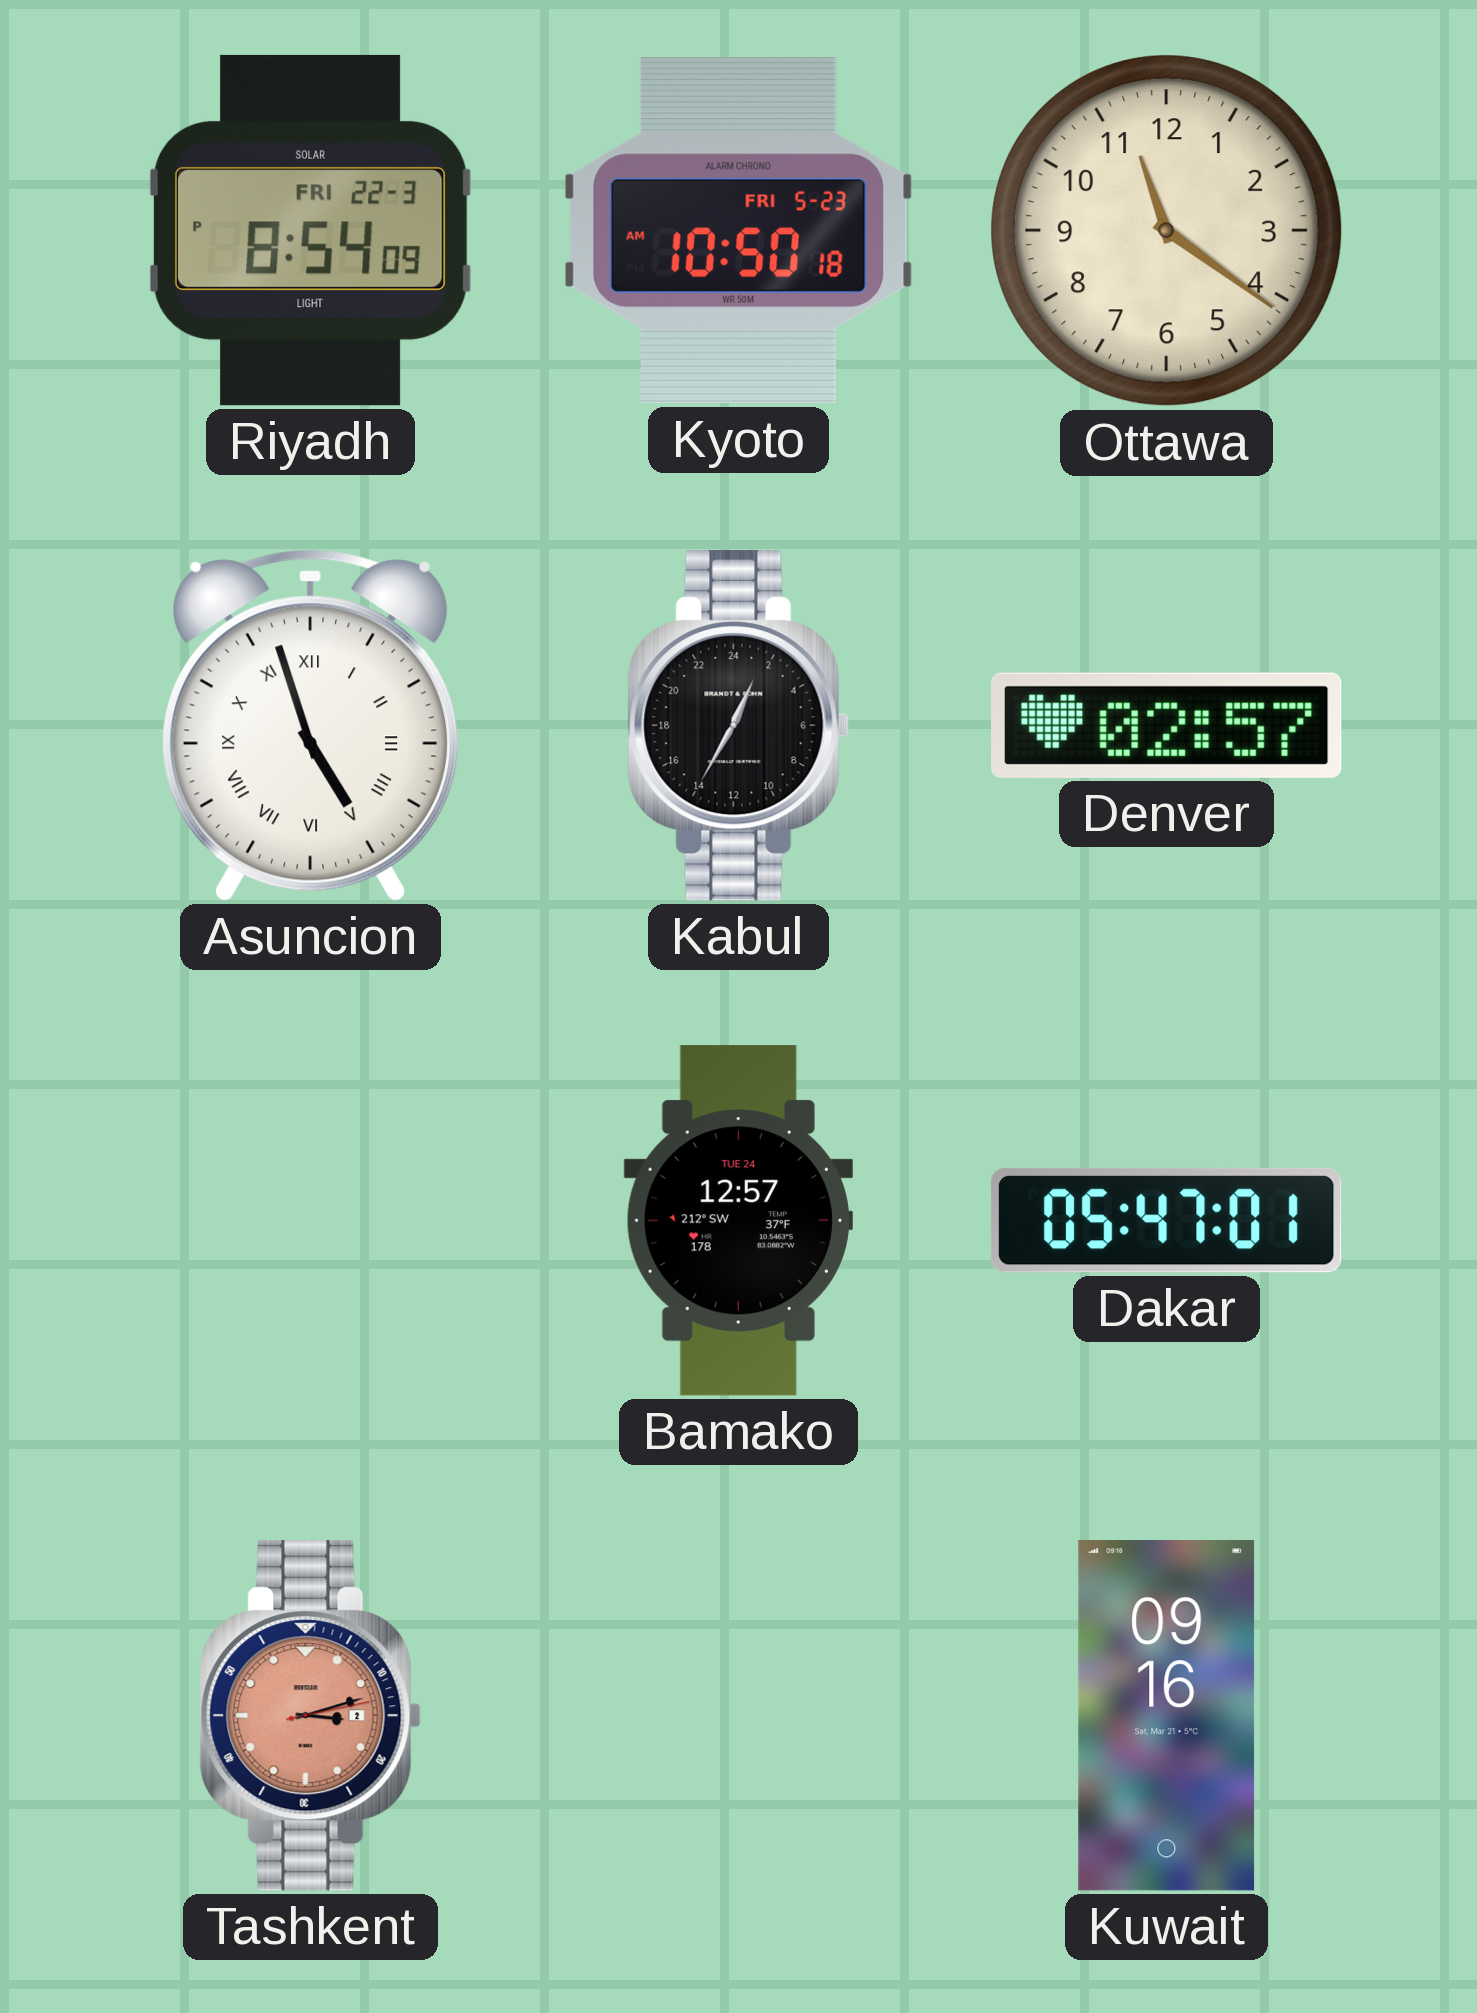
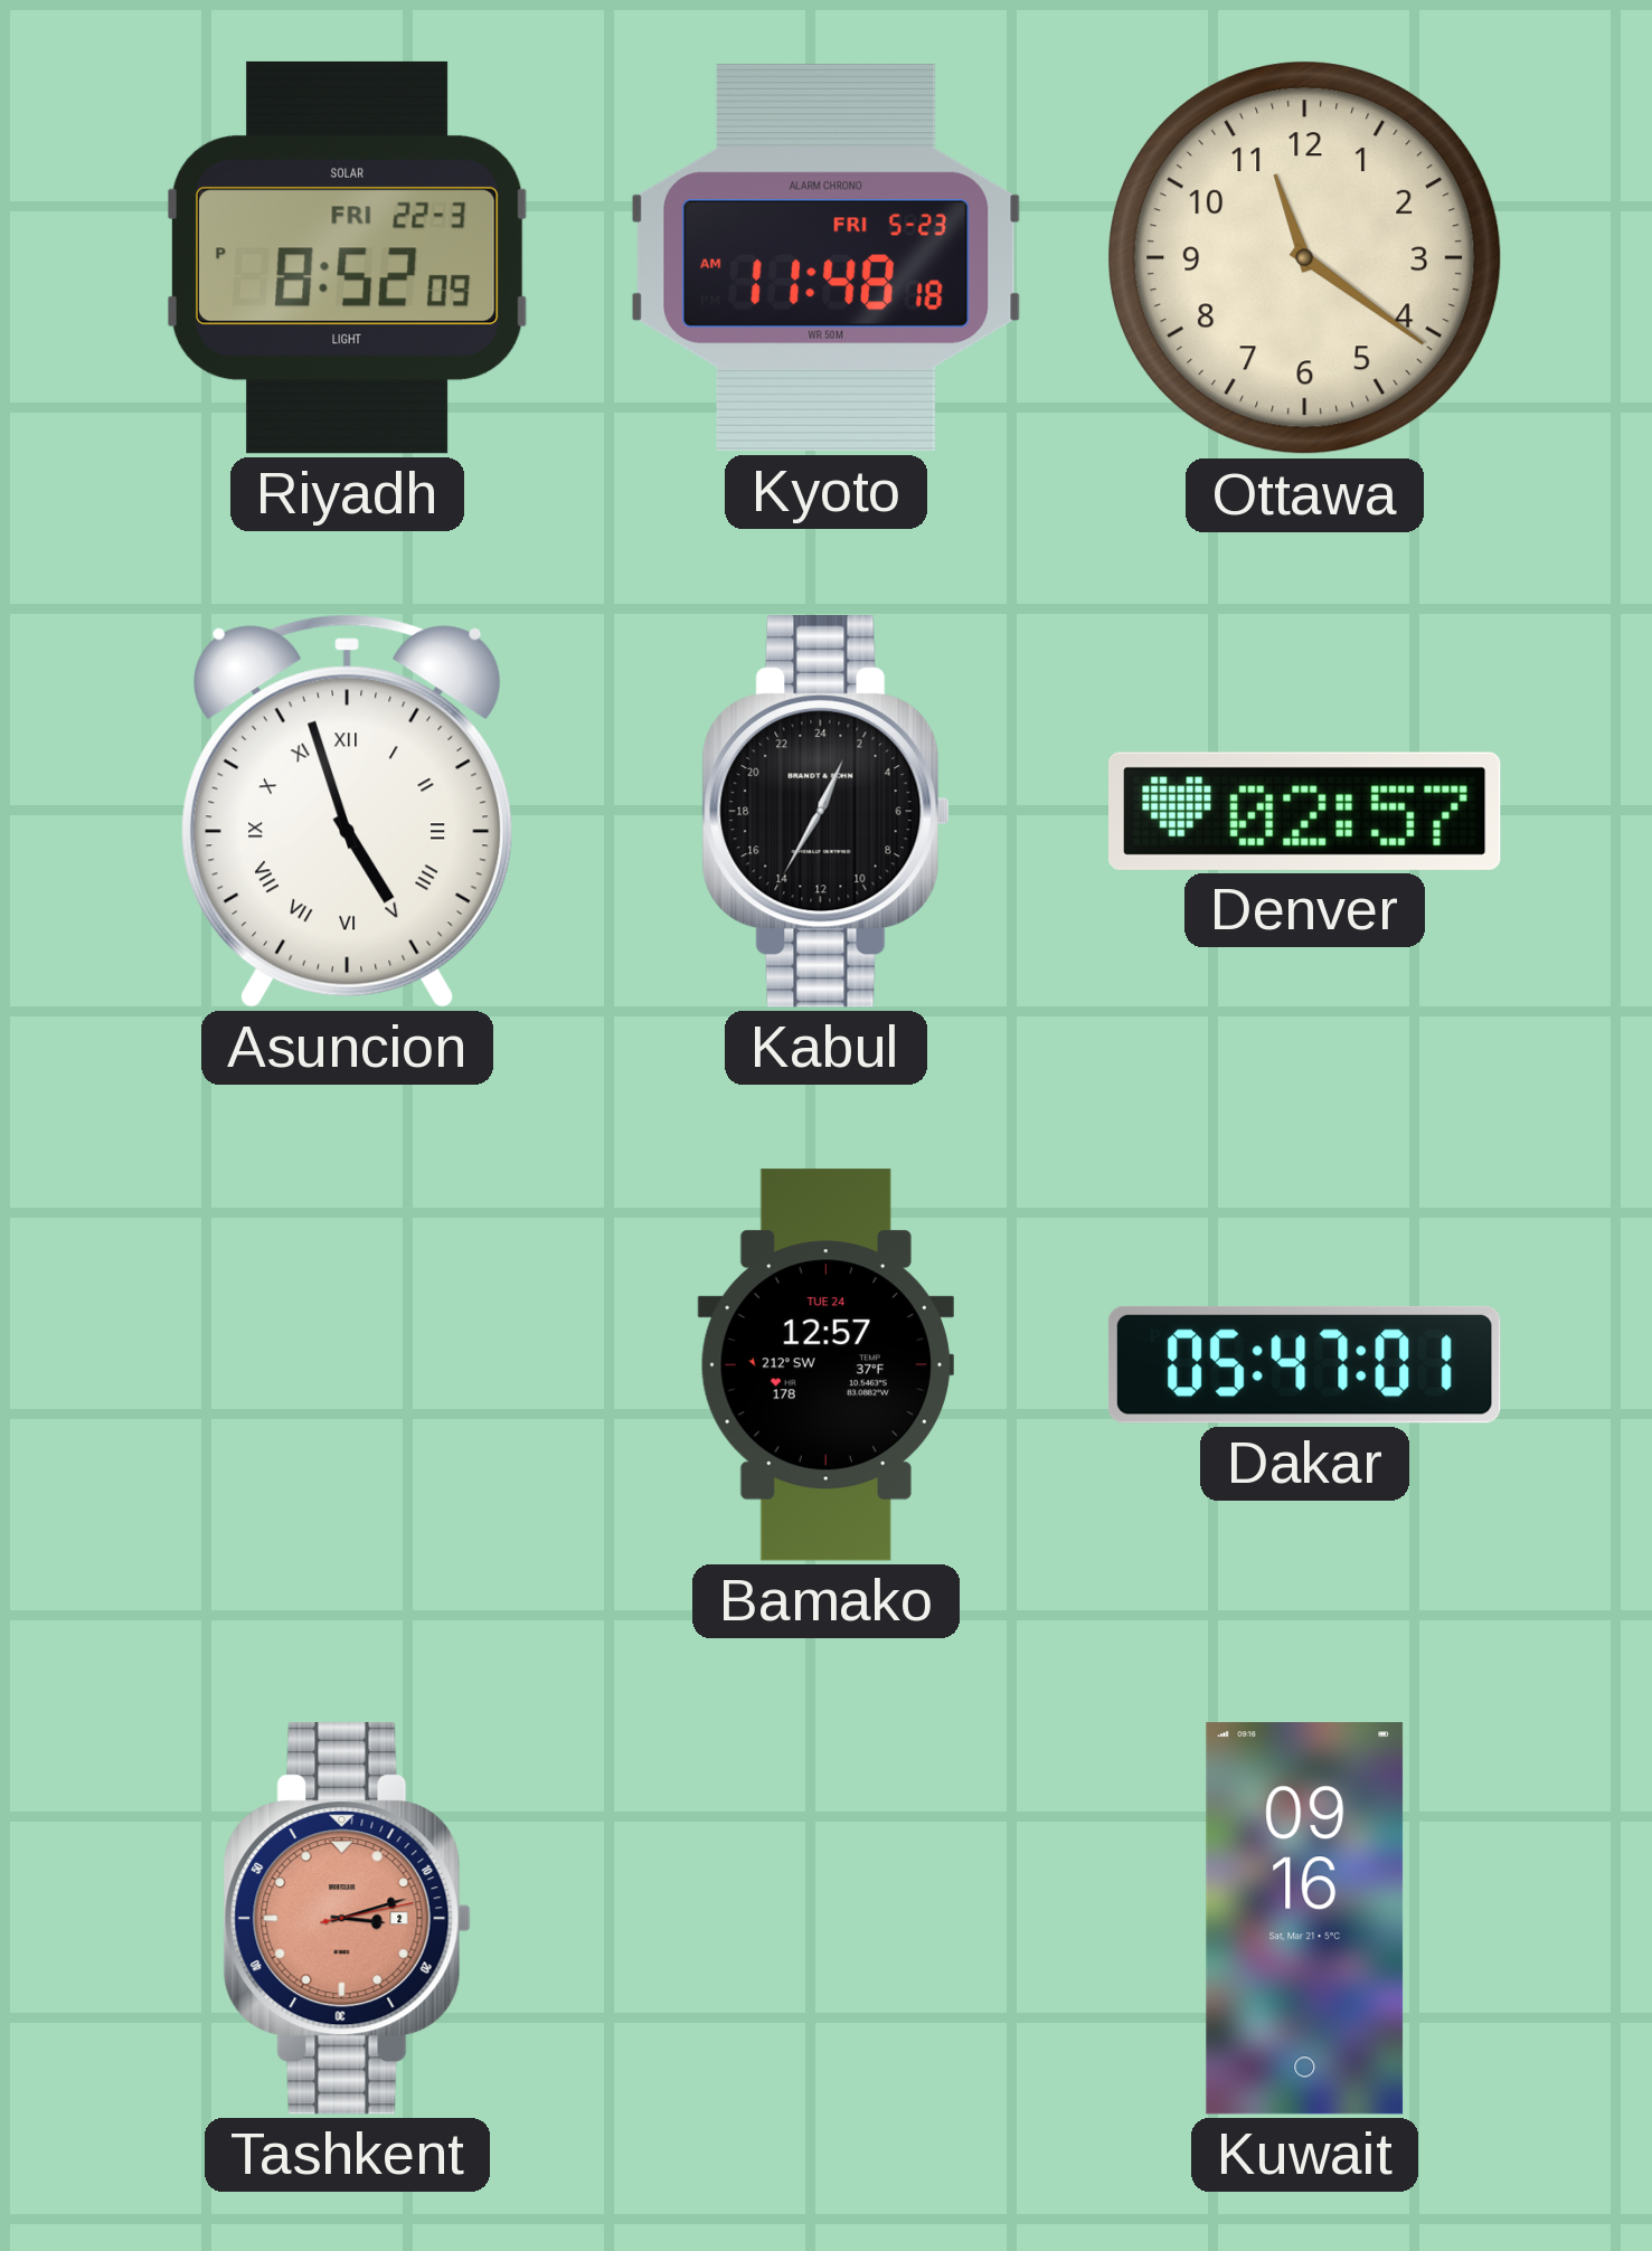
Riyadh: 8:54 -> 8:52
Kyoto: 10:50 -> 11:48
